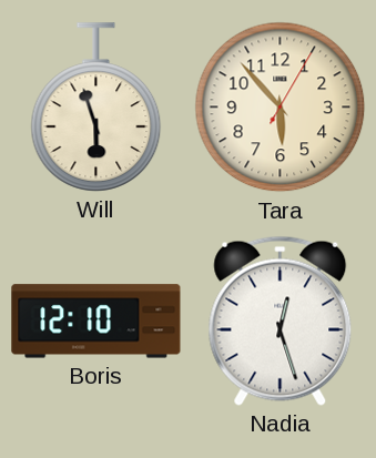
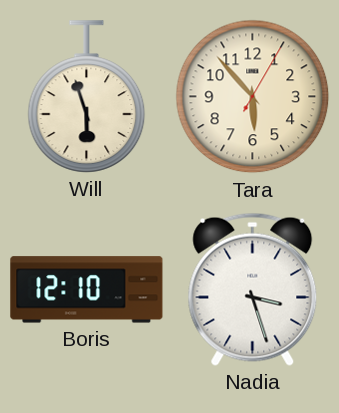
Nadia: 12:27 -> 3:27
